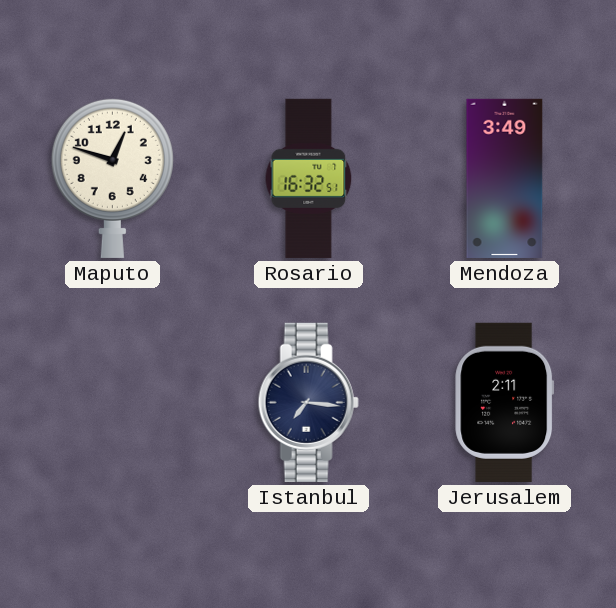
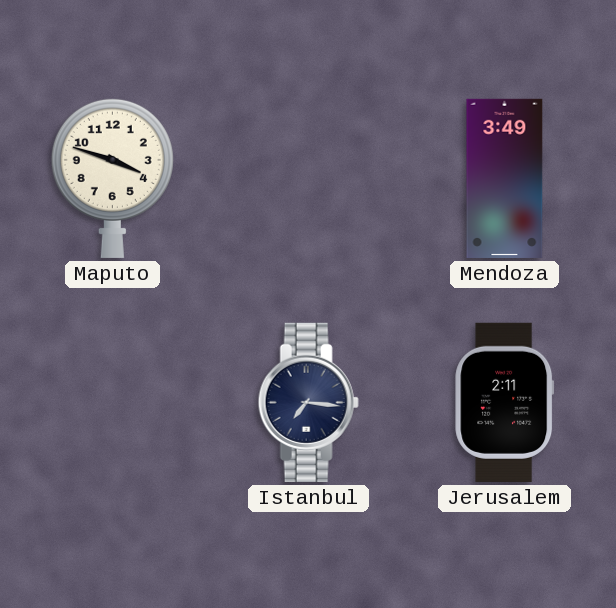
Maputo: 12:48 -> 3:48
Rosario: 16:32 -> none
